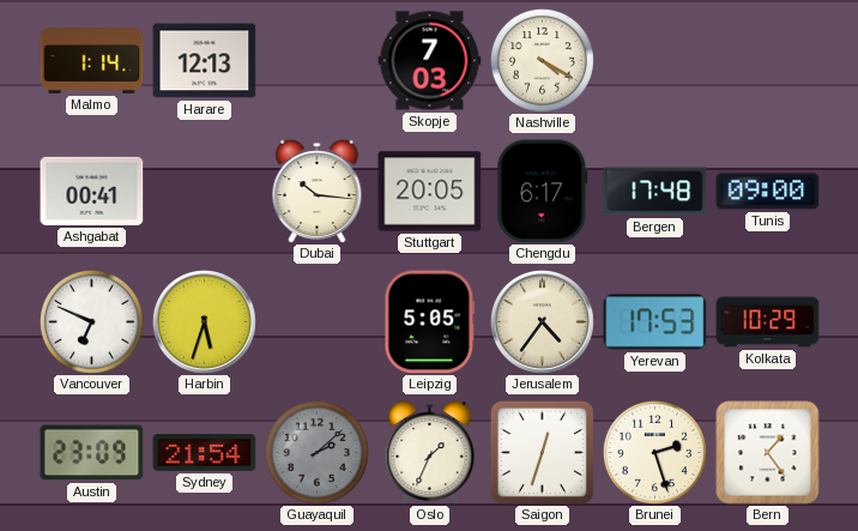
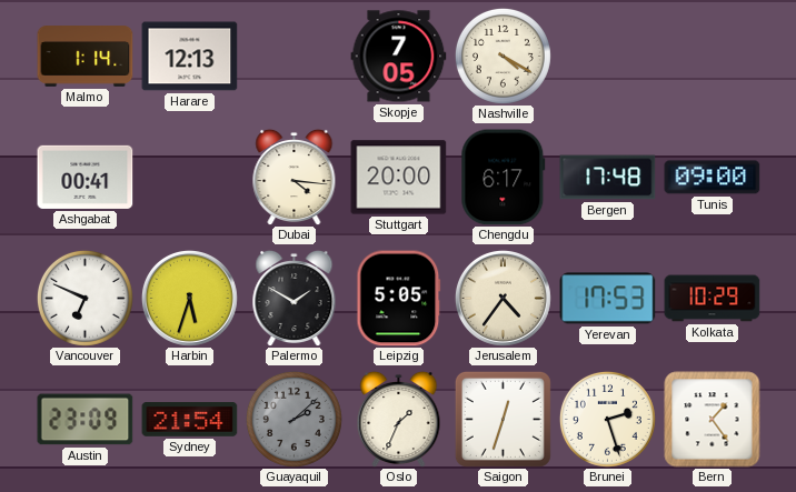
Skopje: 7:03 -> 7:05
Dubai: 10:16 -> 4:16
Stuttgart: 20:05 -> 20:00
Palermo: none -> 1:50
